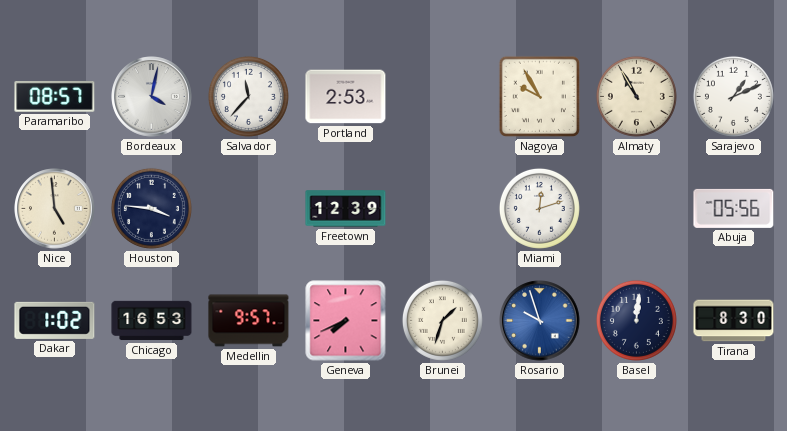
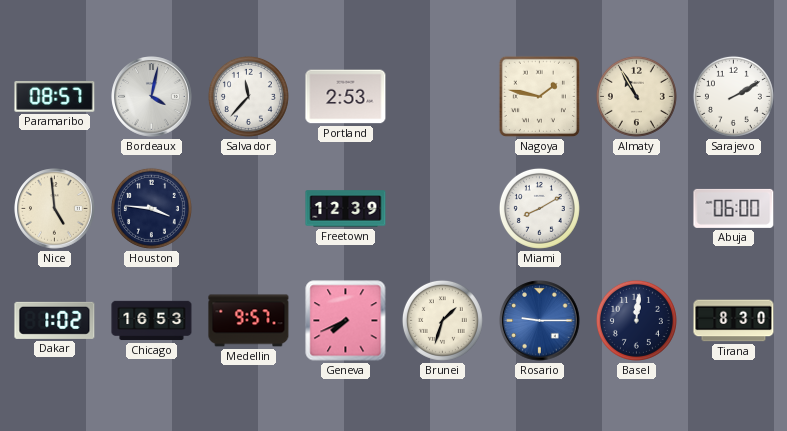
Nagoya: 9:55 -> 1:47
Sarajevo: 1:11 -> 2:10
Miami: 12:12 -> 8:10
Abuja: 05:56 -> 06:00
Rosario: 9:57 -> 9:15
